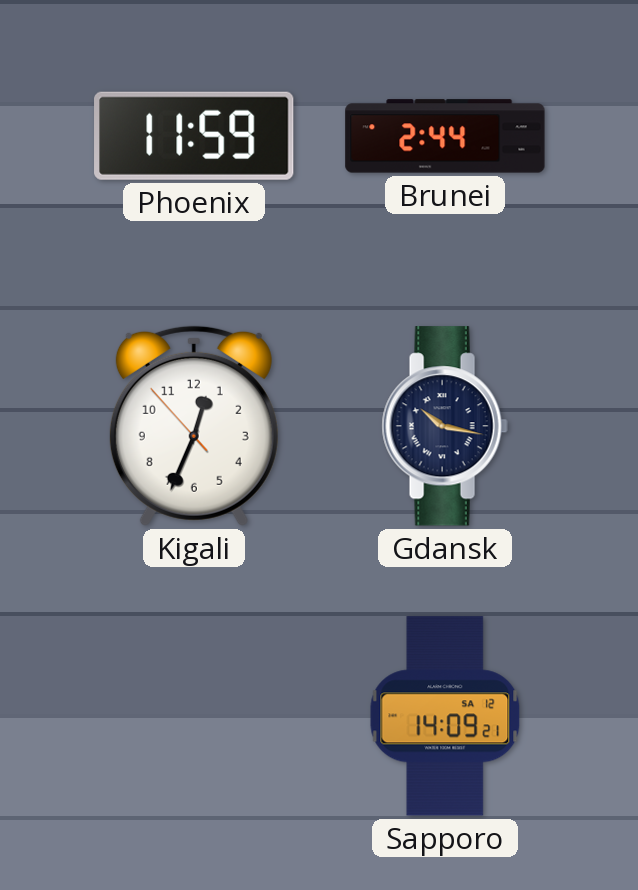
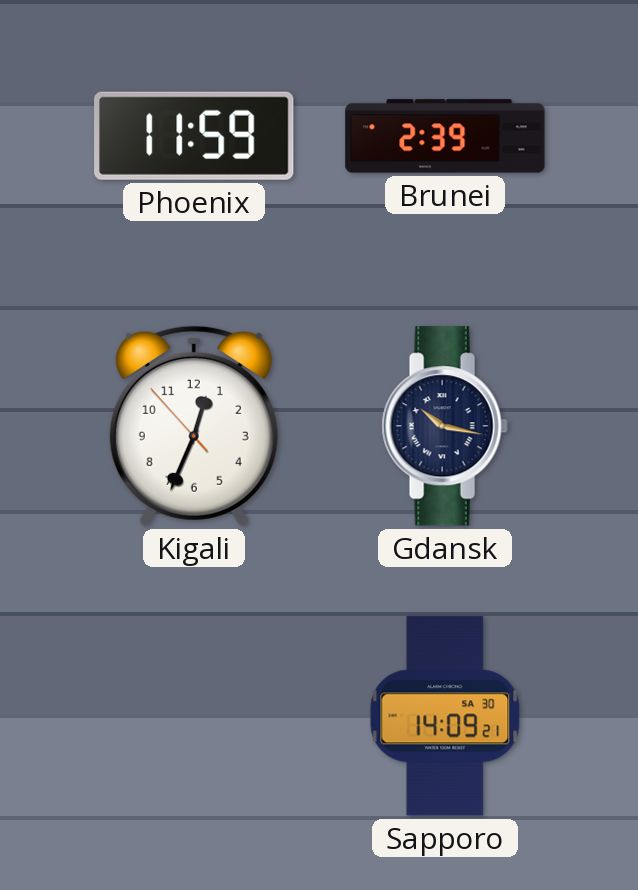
Brunei: 2:44 -> 2:39
Sapporo date: SA 12 -> SA 30
